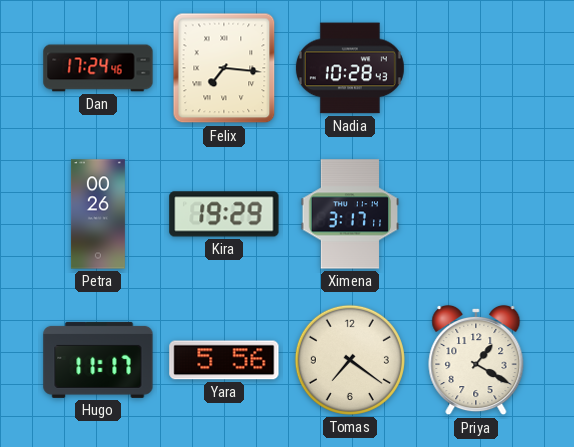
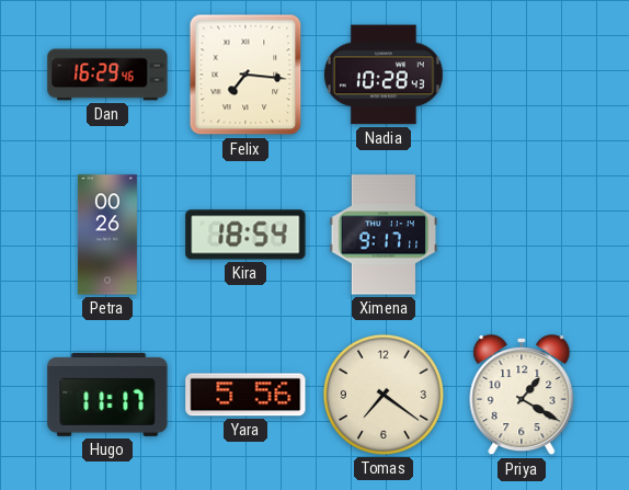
Dan: 17:24 -> 16:29
Kira: 19:29 -> 18:54
Ximena: 3:17 -> 9:17
